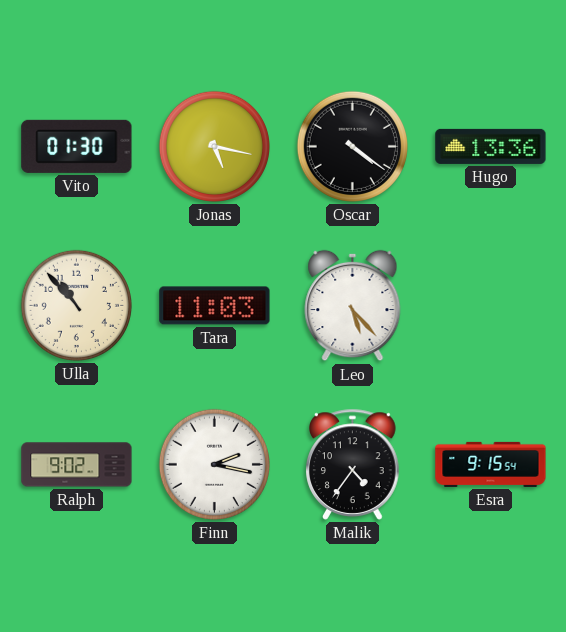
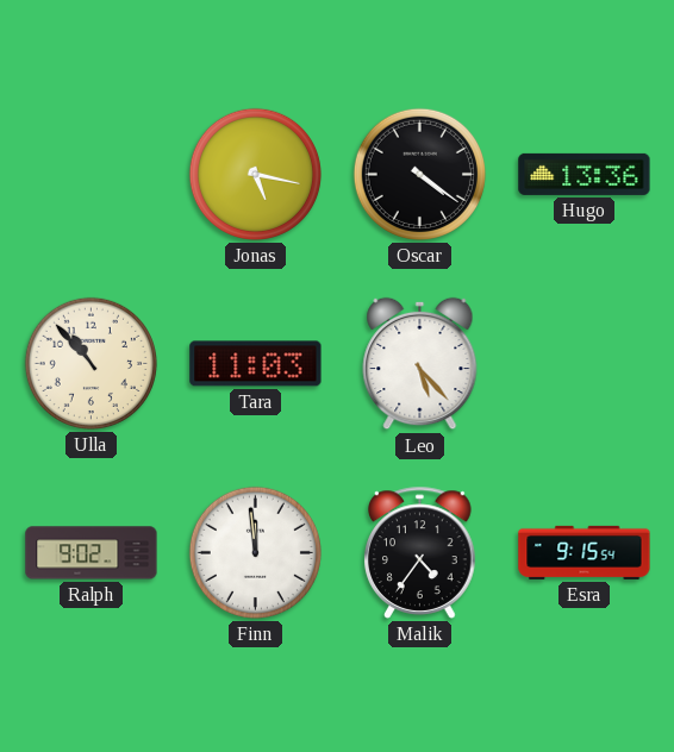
Vito: 01:30 -> none
Finn: 2:17 -> 11:59
